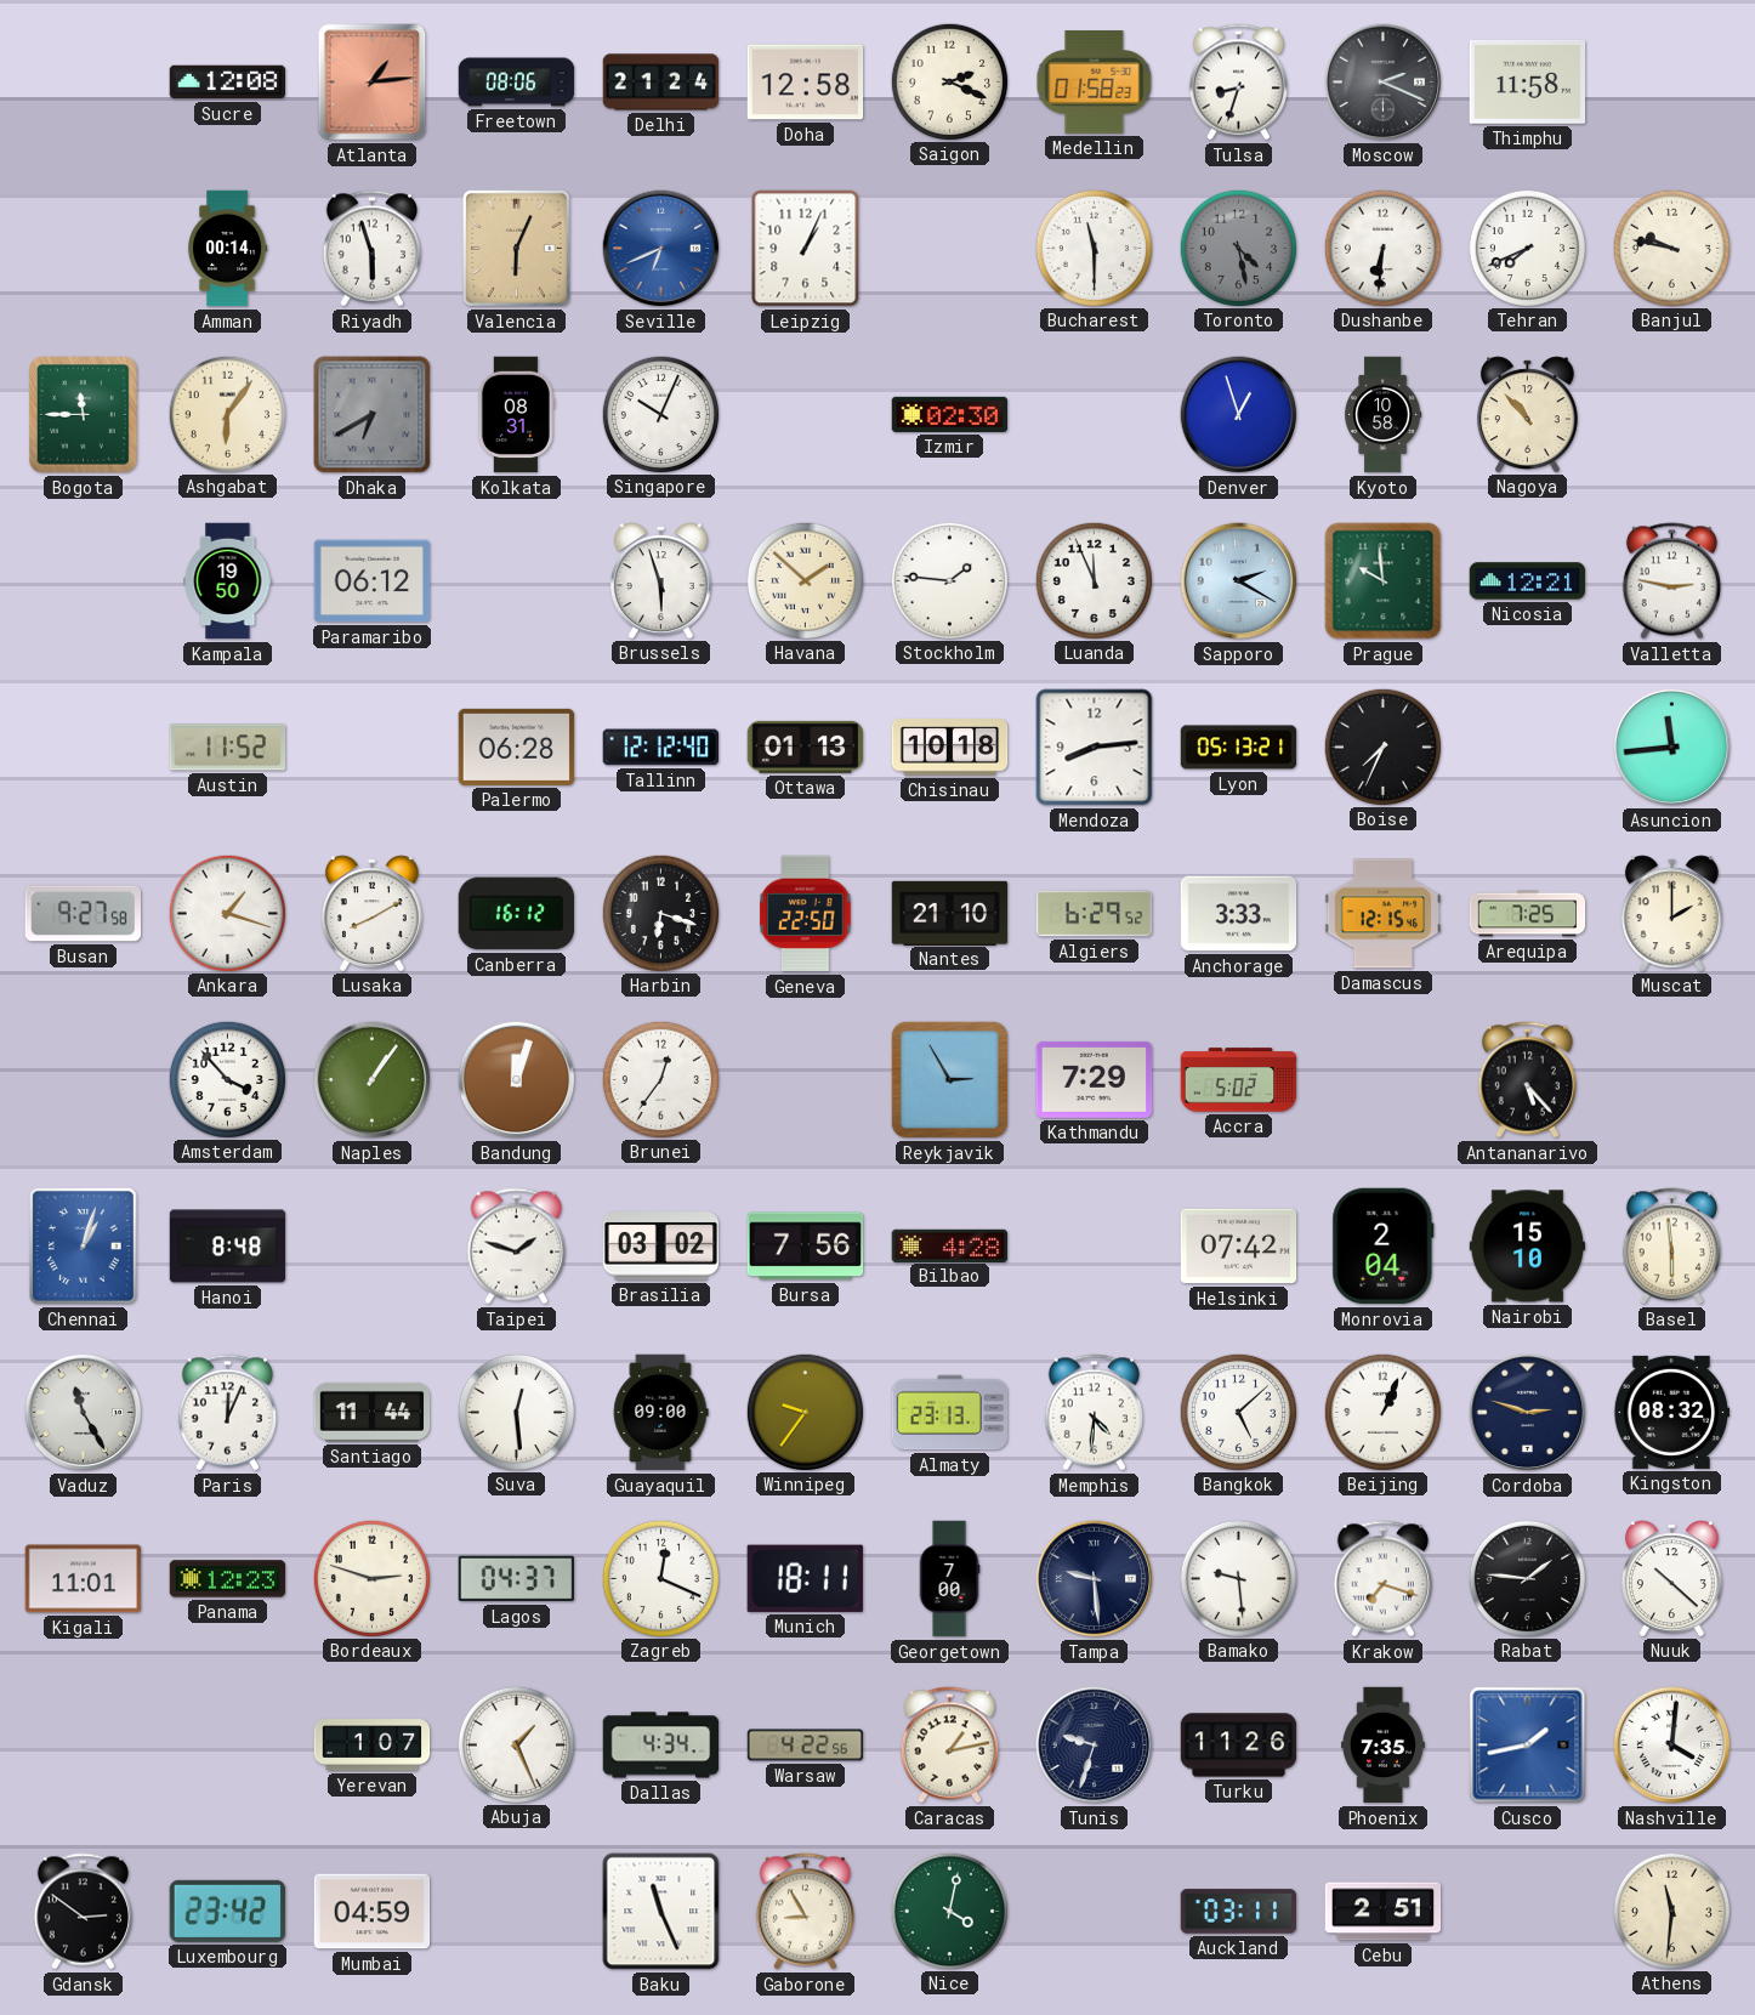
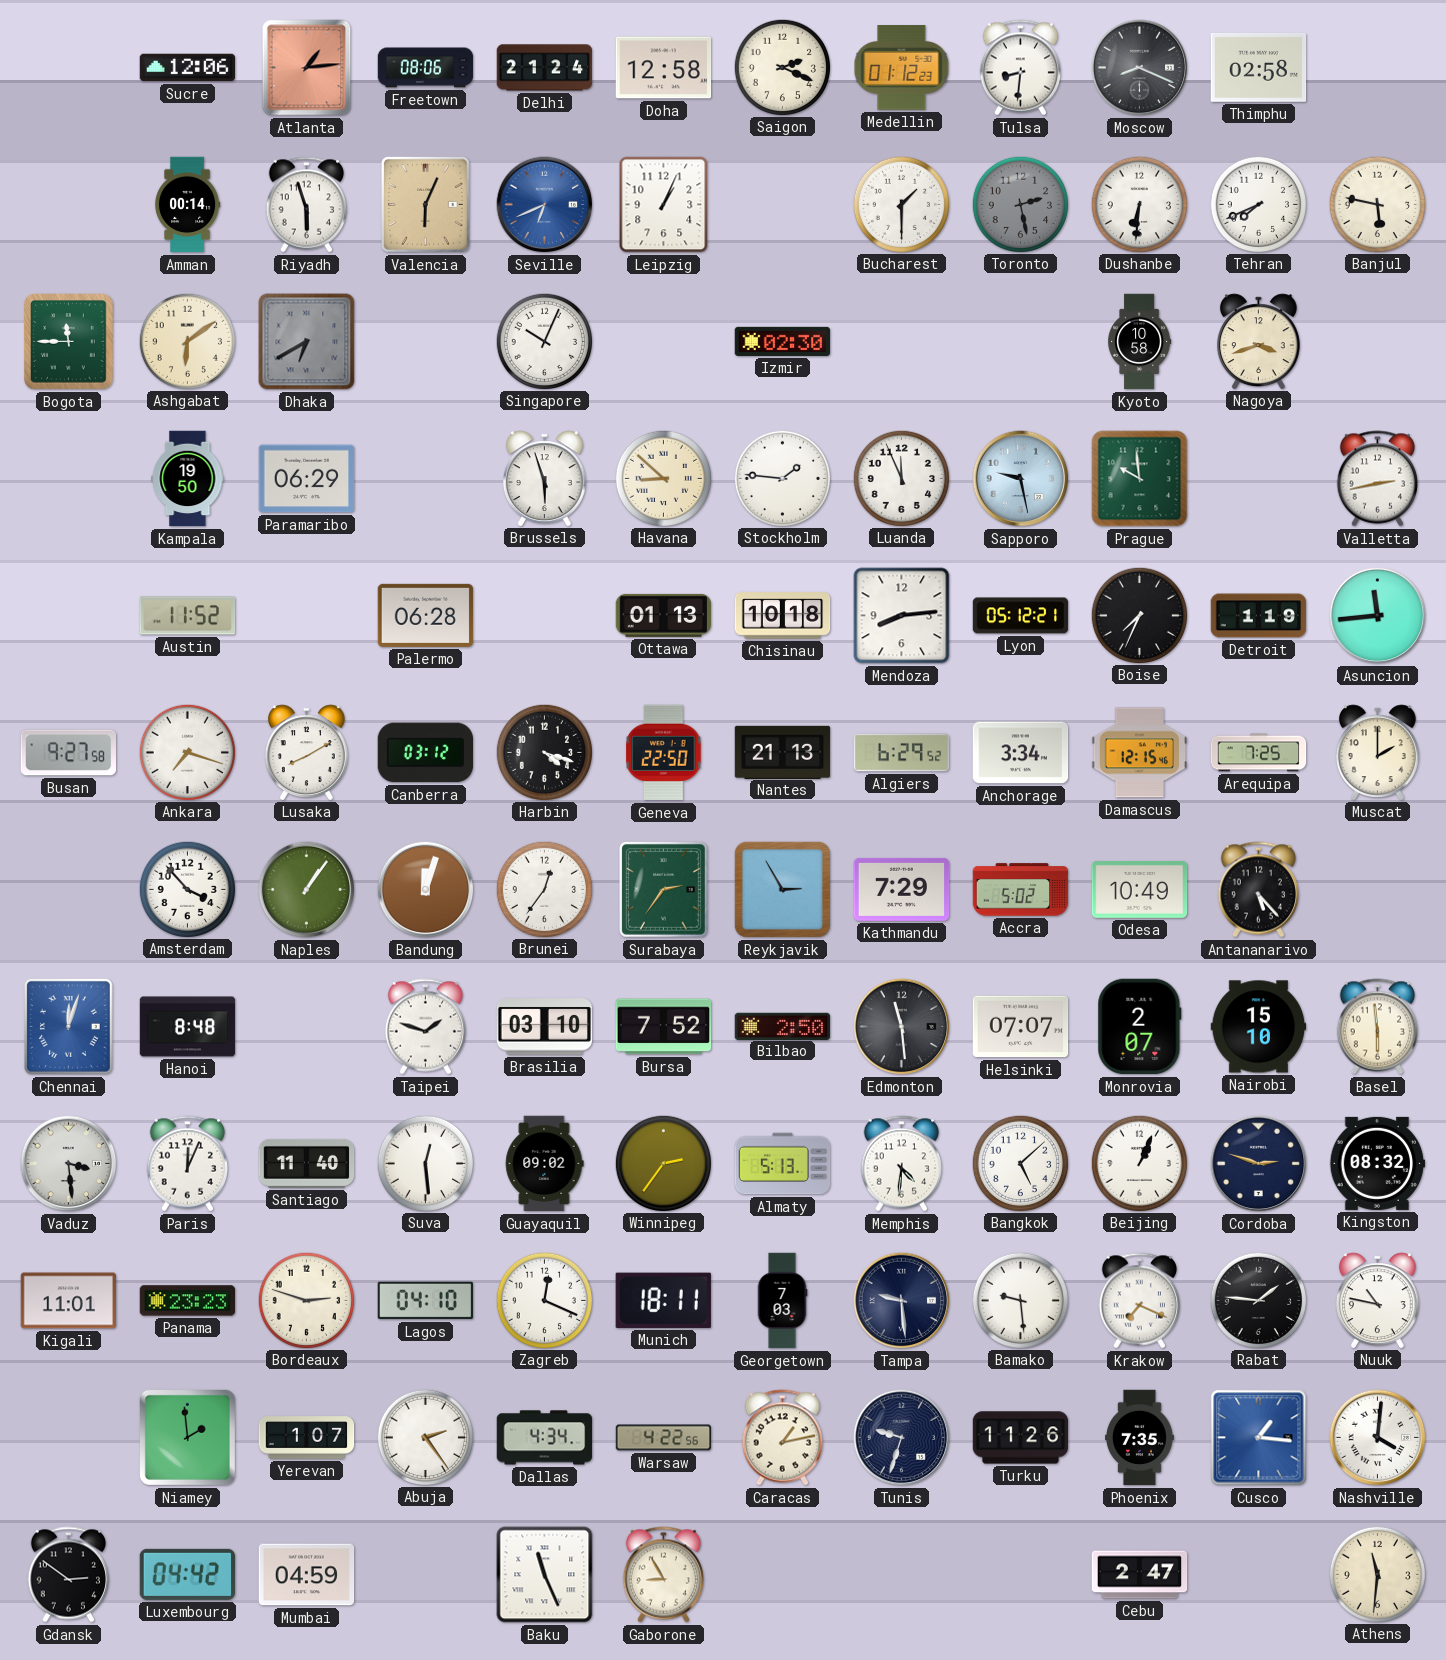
Sucre: 12:08 -> 12:06
Medellin: 01:58 -> 01:12
Tulsa: 8:33 -> 8:31
Moscow: 2:19 -> 8:19
Thimphu: 11:58 -> 02:58
Bucharest: 11:30 -> 1:30
Toronto: 4:28 -> 2:28
Banjul: 9:47 -> 5:47
Ashgabat: 6:06 -> 6:09
Kolkata: 08:31 -> none
Denver: 12:57 -> none
Nagoya: 10:53 -> 3:42
Paramaribo: 06:12 -> 06:29
Havana: 1:52 -> 8:52
Sapporo: 2:20 -> 9:28
Nicosia: 12:21 -> none
Valletta: 2:47 -> 2:43
Tallinn: 12:12 -> none
Lyon: 05:13 -> 05:12
Detroit: none -> 1:19
Ankara: 1:18 -> 7:18
Canberra: 16:12 -> 03:12
Harbin: 6:18 -> 4:18
Nantes: 21:10 -> 21:13
Anchorage: 3:33 -> 3:34
Surabaya: none -> 2:36
Odesa: none -> 10:49
Chennai: 1:03 -> 12:03
Brasilia: 03:02 -> 03:10
Bursa: 7:56 -> 7:52
Bilbao: 4:28 -> 2:50
Edmonton: none -> 11:29
Helsinki: 07:42 -> 07:07
Monrovia: 2:04 -> 2:07
Vaduz: 11:25 -> 3:29
Santiago: 11:44 -> 11:40
Guayaquil: 09:00 -> 09:02
Winnipeg: 9:36 -> 2:36
Almaty: 23:13 -> 5:13
Panama: 12:23 -> 23:23
Lagos: 04:37 -> 04:10
Georgetown: 7:00 -> 7:03
Krakow: 7:18 -> 7:19
Nuuk: 10:22 -> 10:47
Niamey: none -> 1:59
Abuja: 1:26 -> 2:24
Cusco: 1:43 -> 1:16
Luxembourg: 23:42 -> 04:42
Nice: 4:02 -> none
Auckland: 03:11 -> none
Cebu: 2:51 -> 2:47
